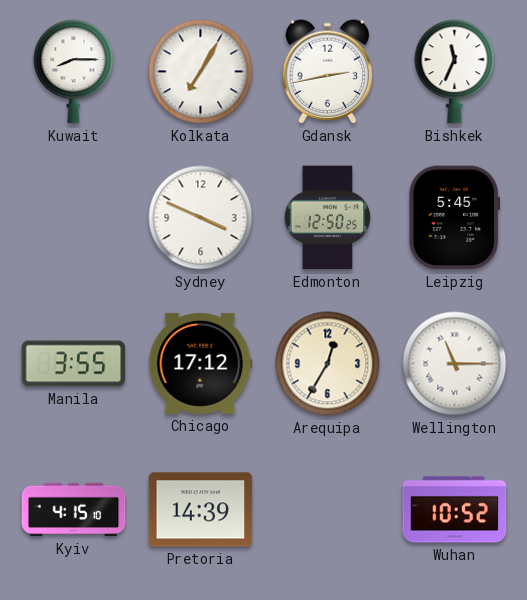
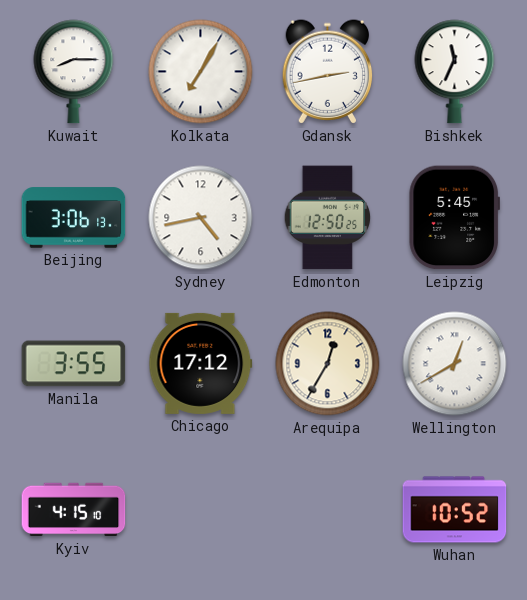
Beijing: none -> 3:06
Sydney: 3:49 -> 4:43
Wellington: 11:15 -> 12:40
Pretoria: 14:39 -> none
